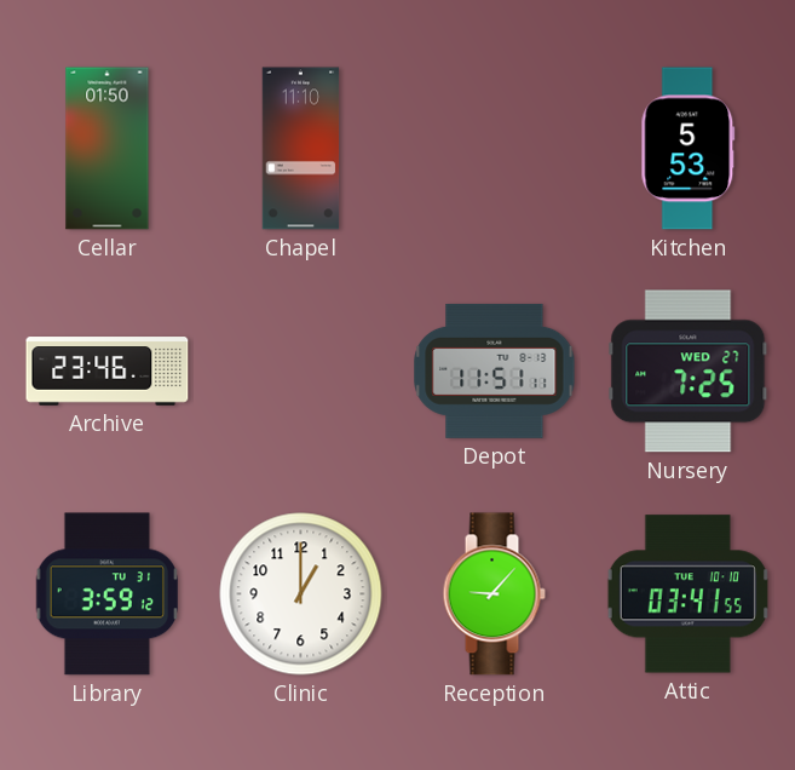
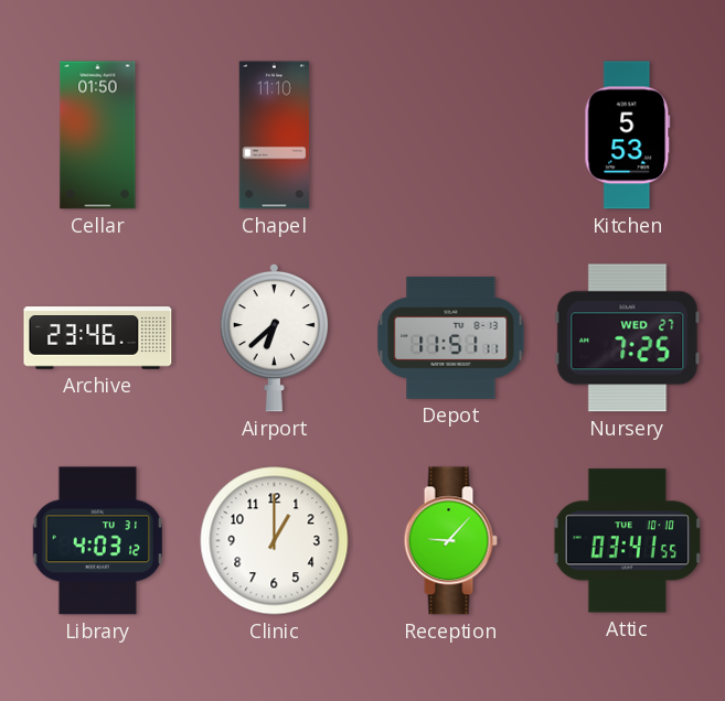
Airport: none -> 6:38
Library: 3:59 -> 4:03
